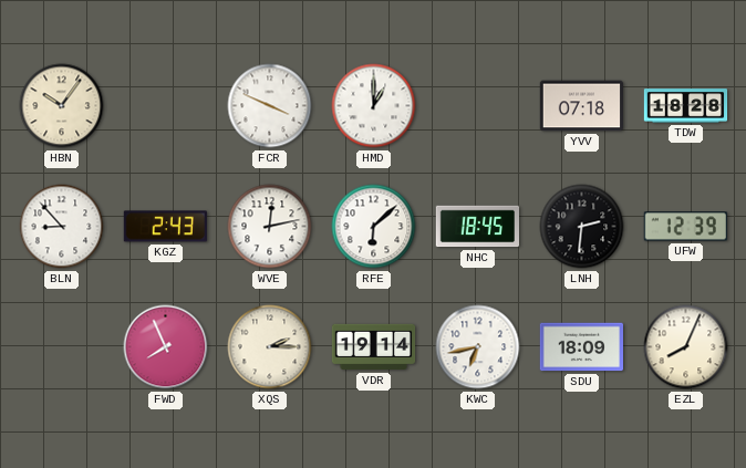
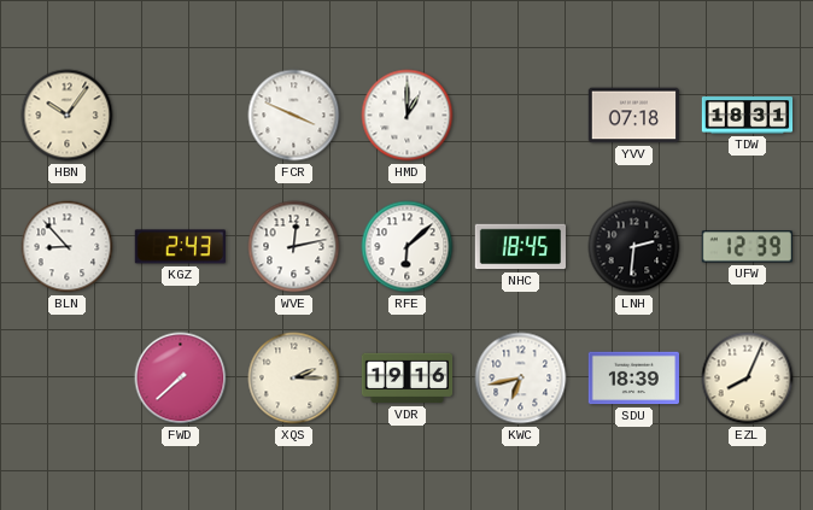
TDW: 18:28 -> 18:31
FWD: 7:56 -> 7:38
VDR: 19:14 -> 19:16
SDU: 18:09 -> 18:39
